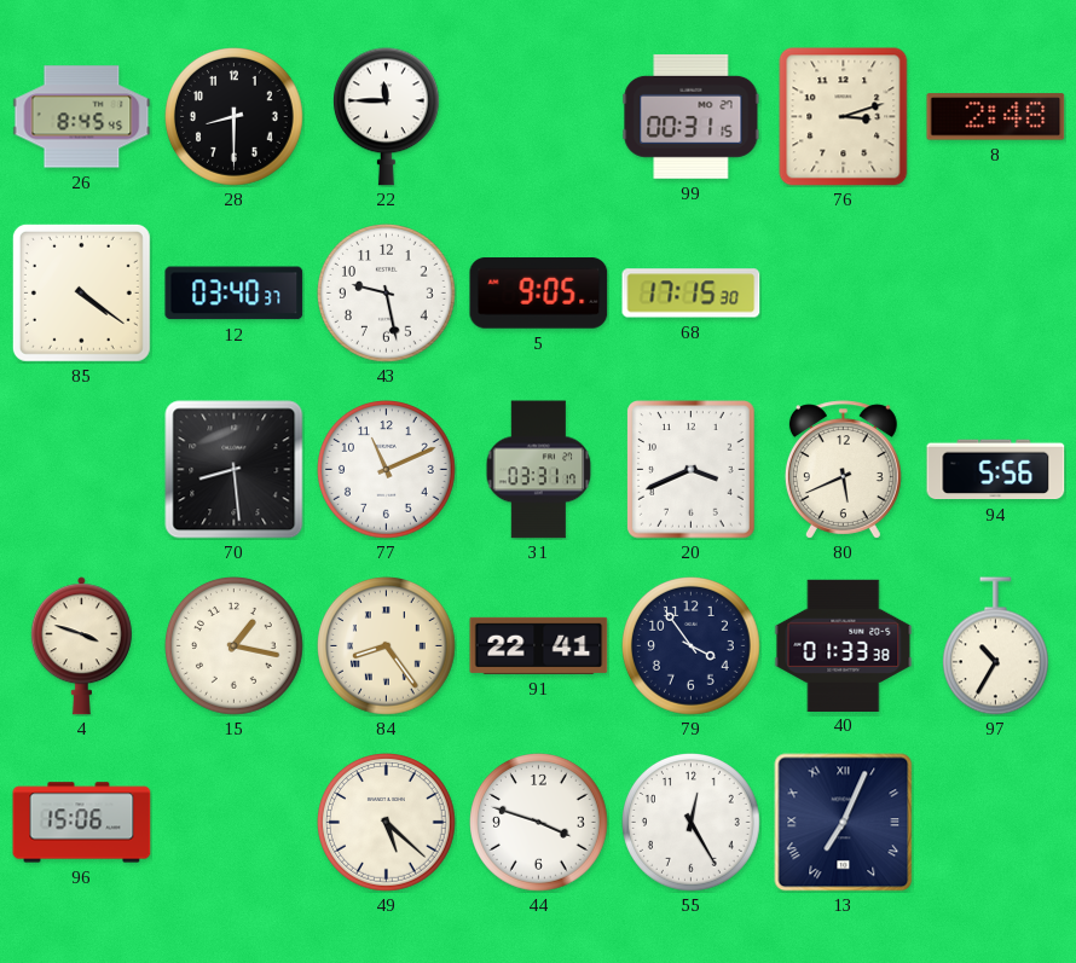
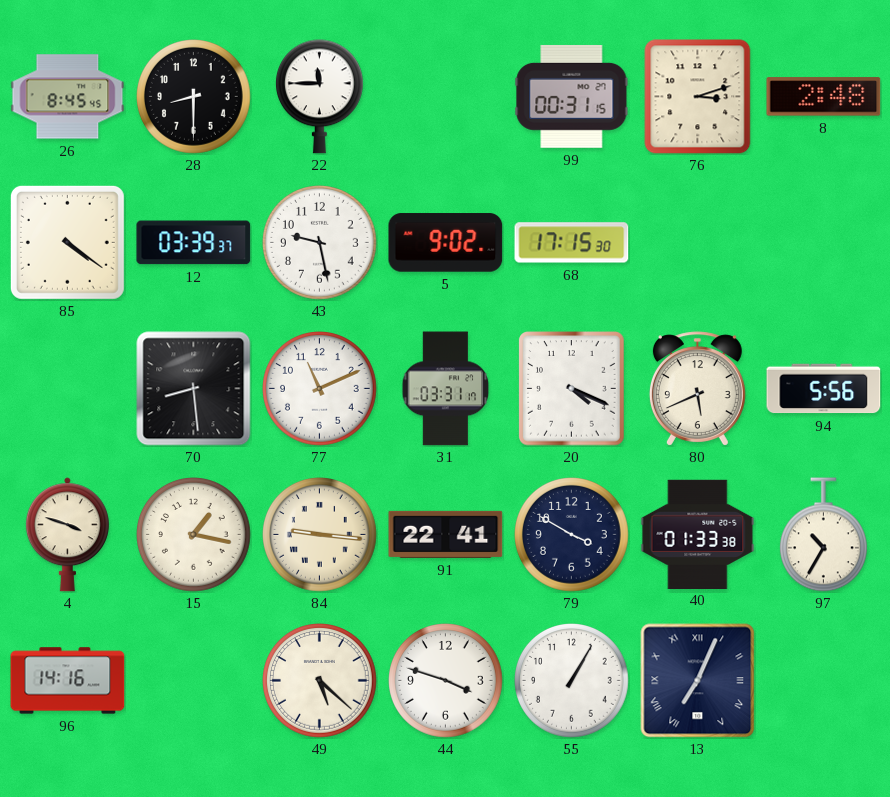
12: 03:40 -> 03:39
5: 9:05 -> 9:02
20: 3:41 -> 4:19
84: 8:24 -> 9:16
79: 3:54 -> 3:50
96: 15:06 -> 14:16
55: 12:25 -> 1:05
